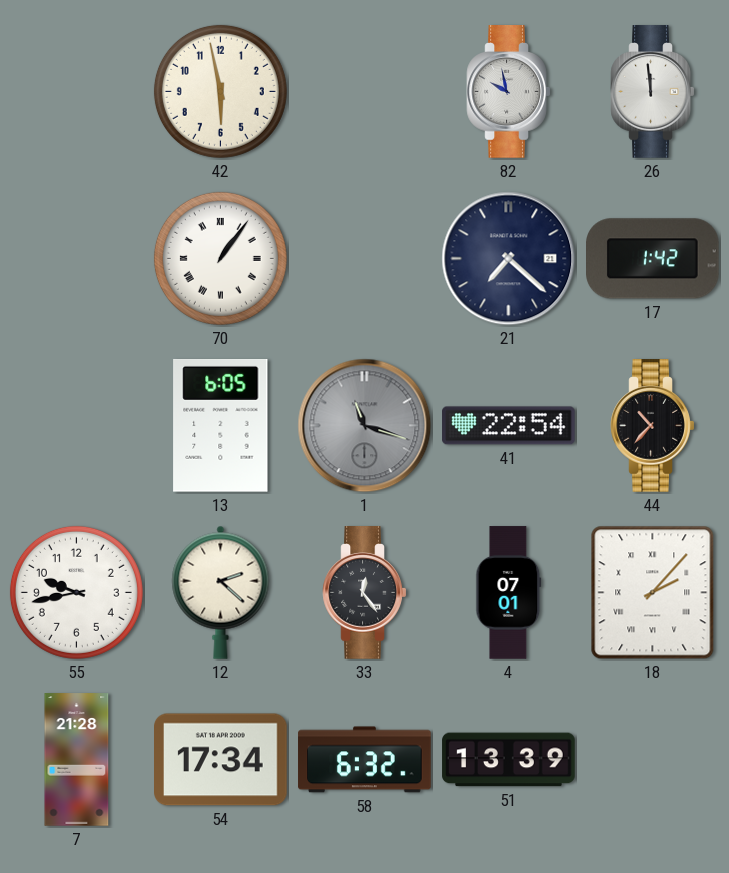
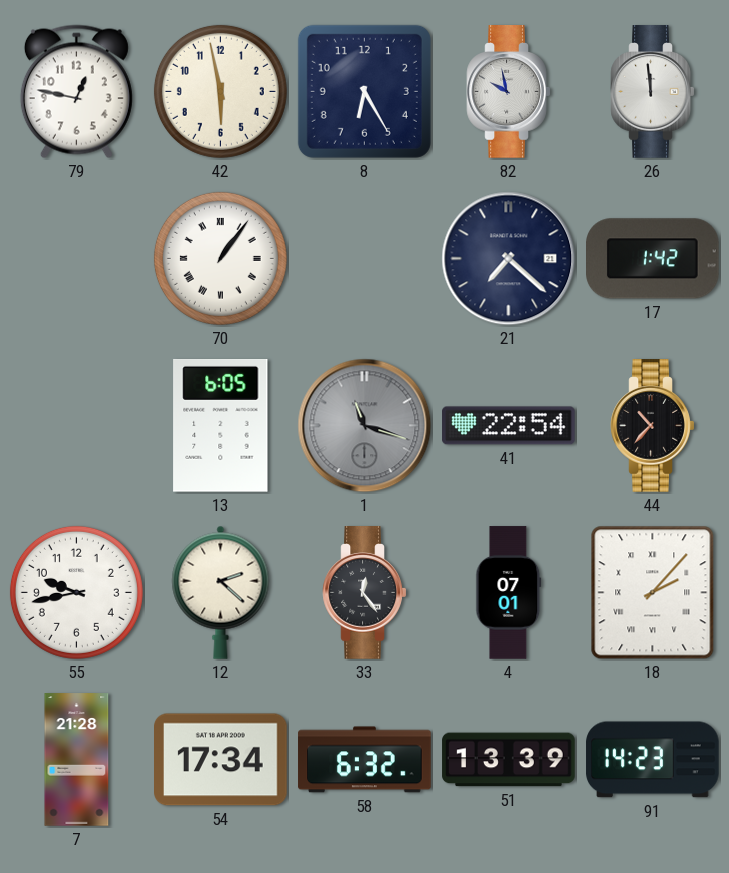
79: none -> 12:47
8: none -> 6:25
91: none -> 14:23
